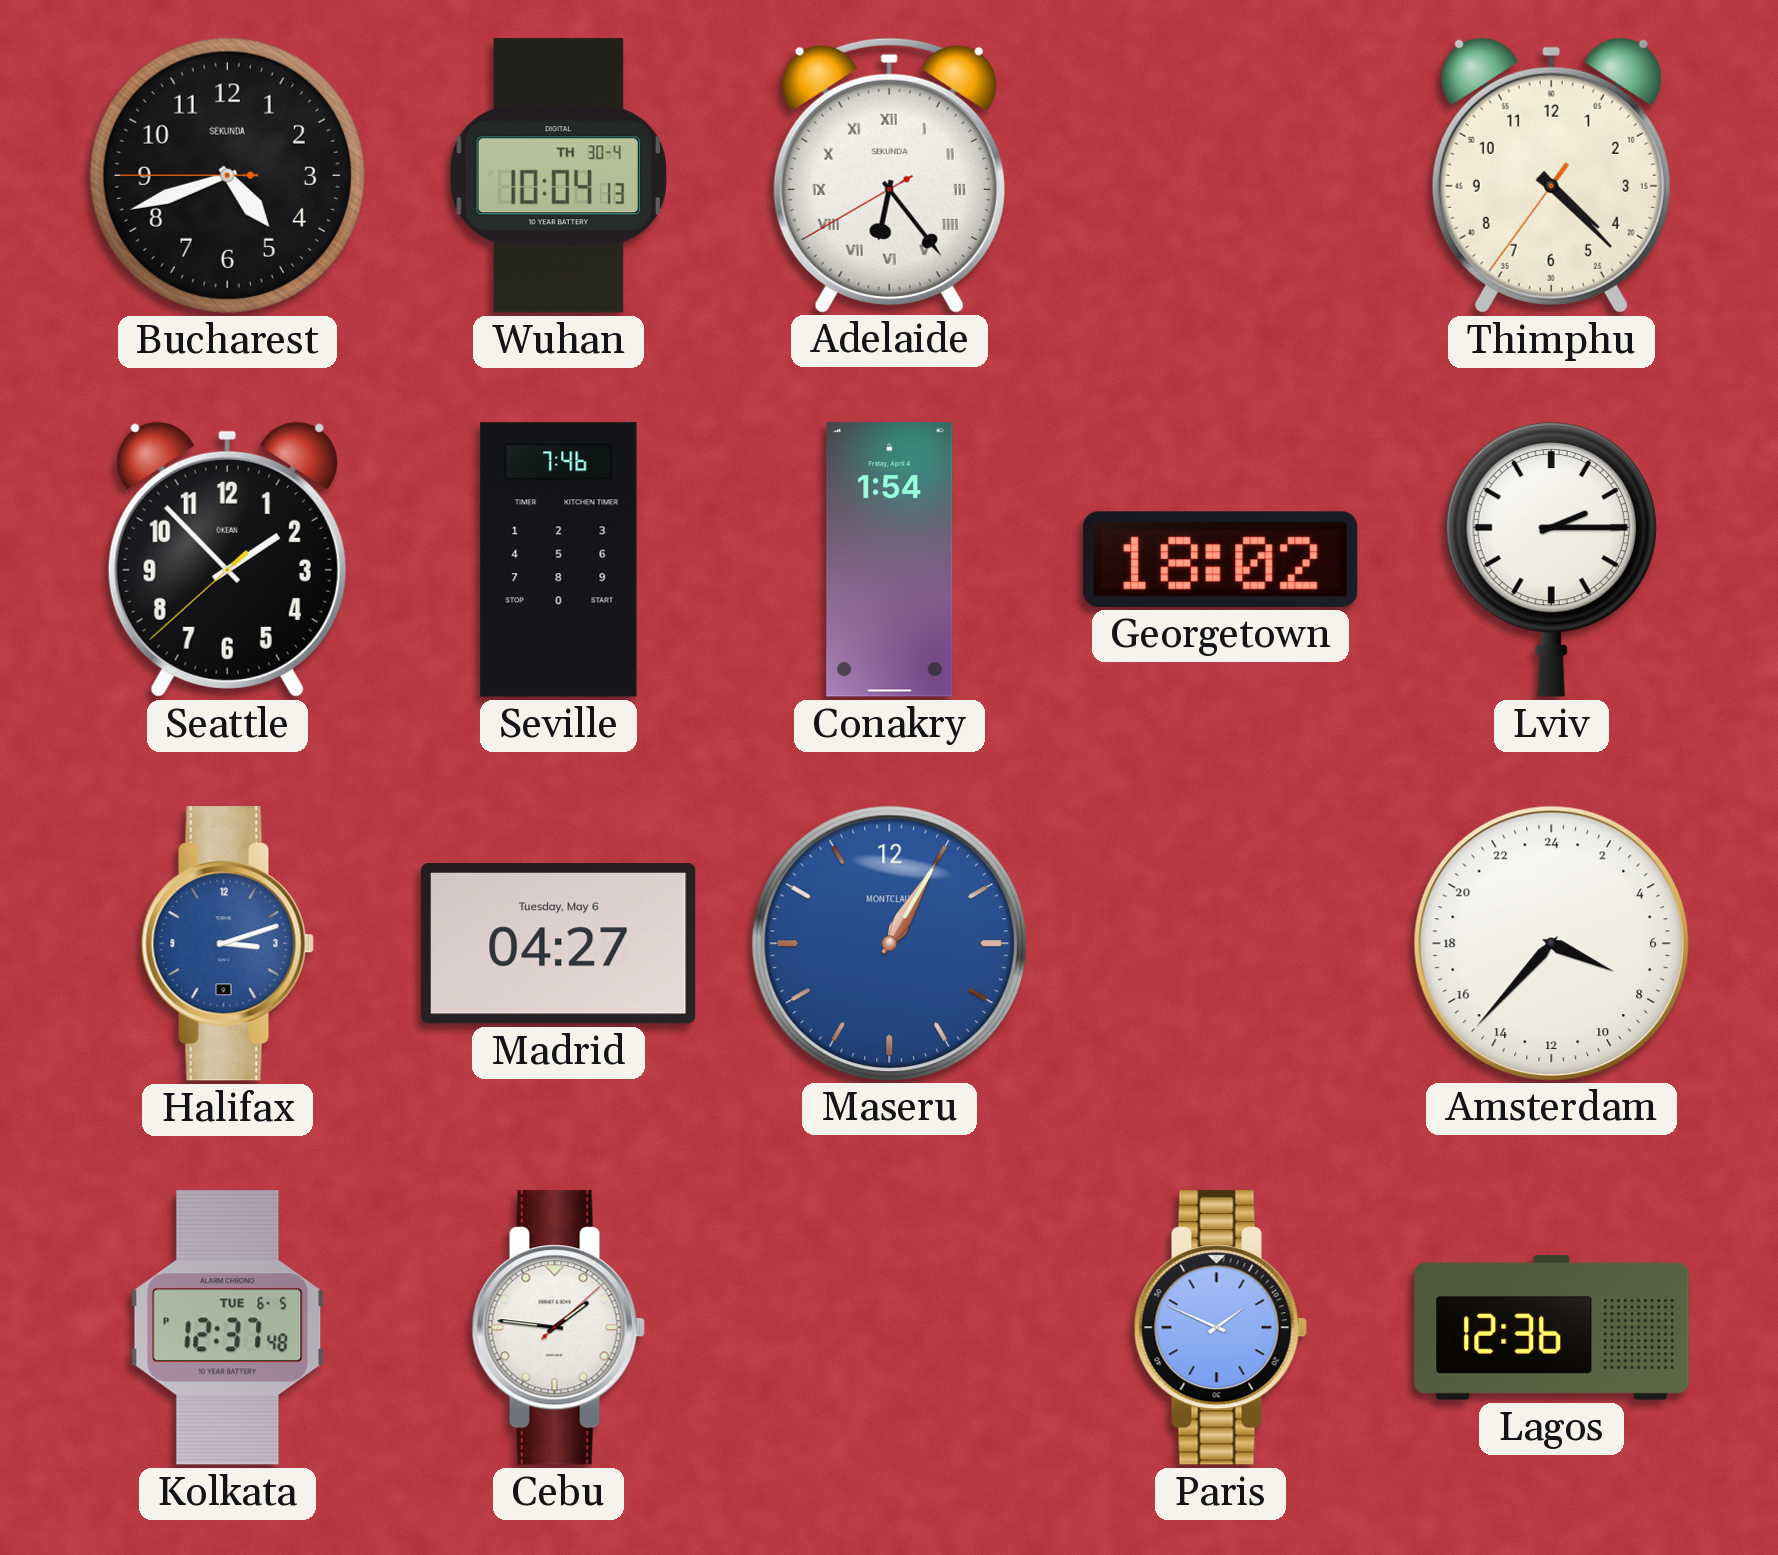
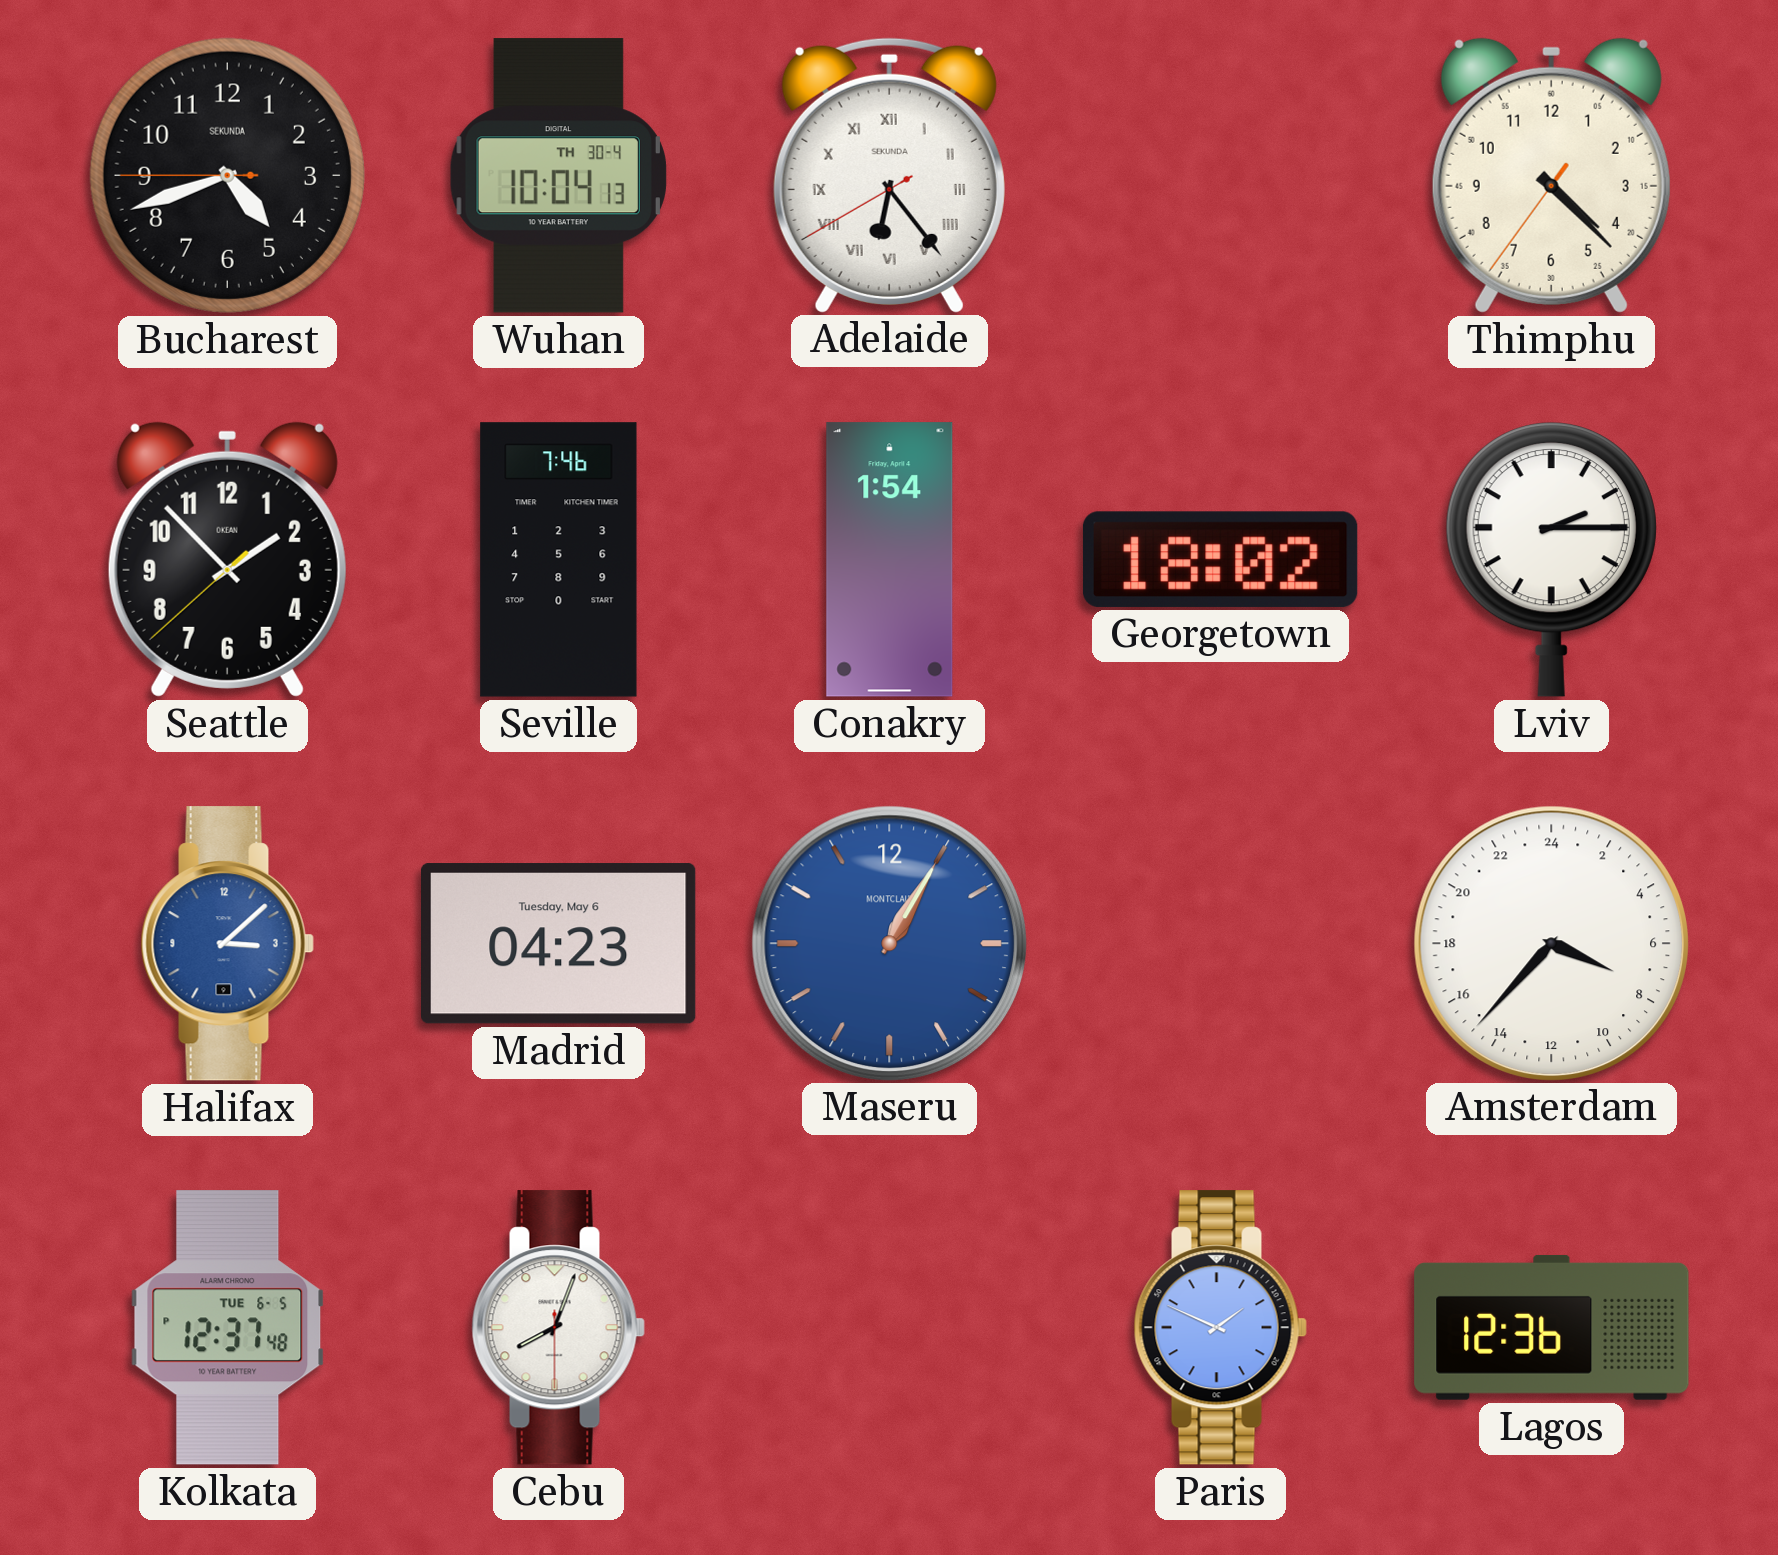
Halifax: 3:12 -> 3:08
Madrid: 04:27 -> 04:23
Cebu: 1:46 -> 8:03
